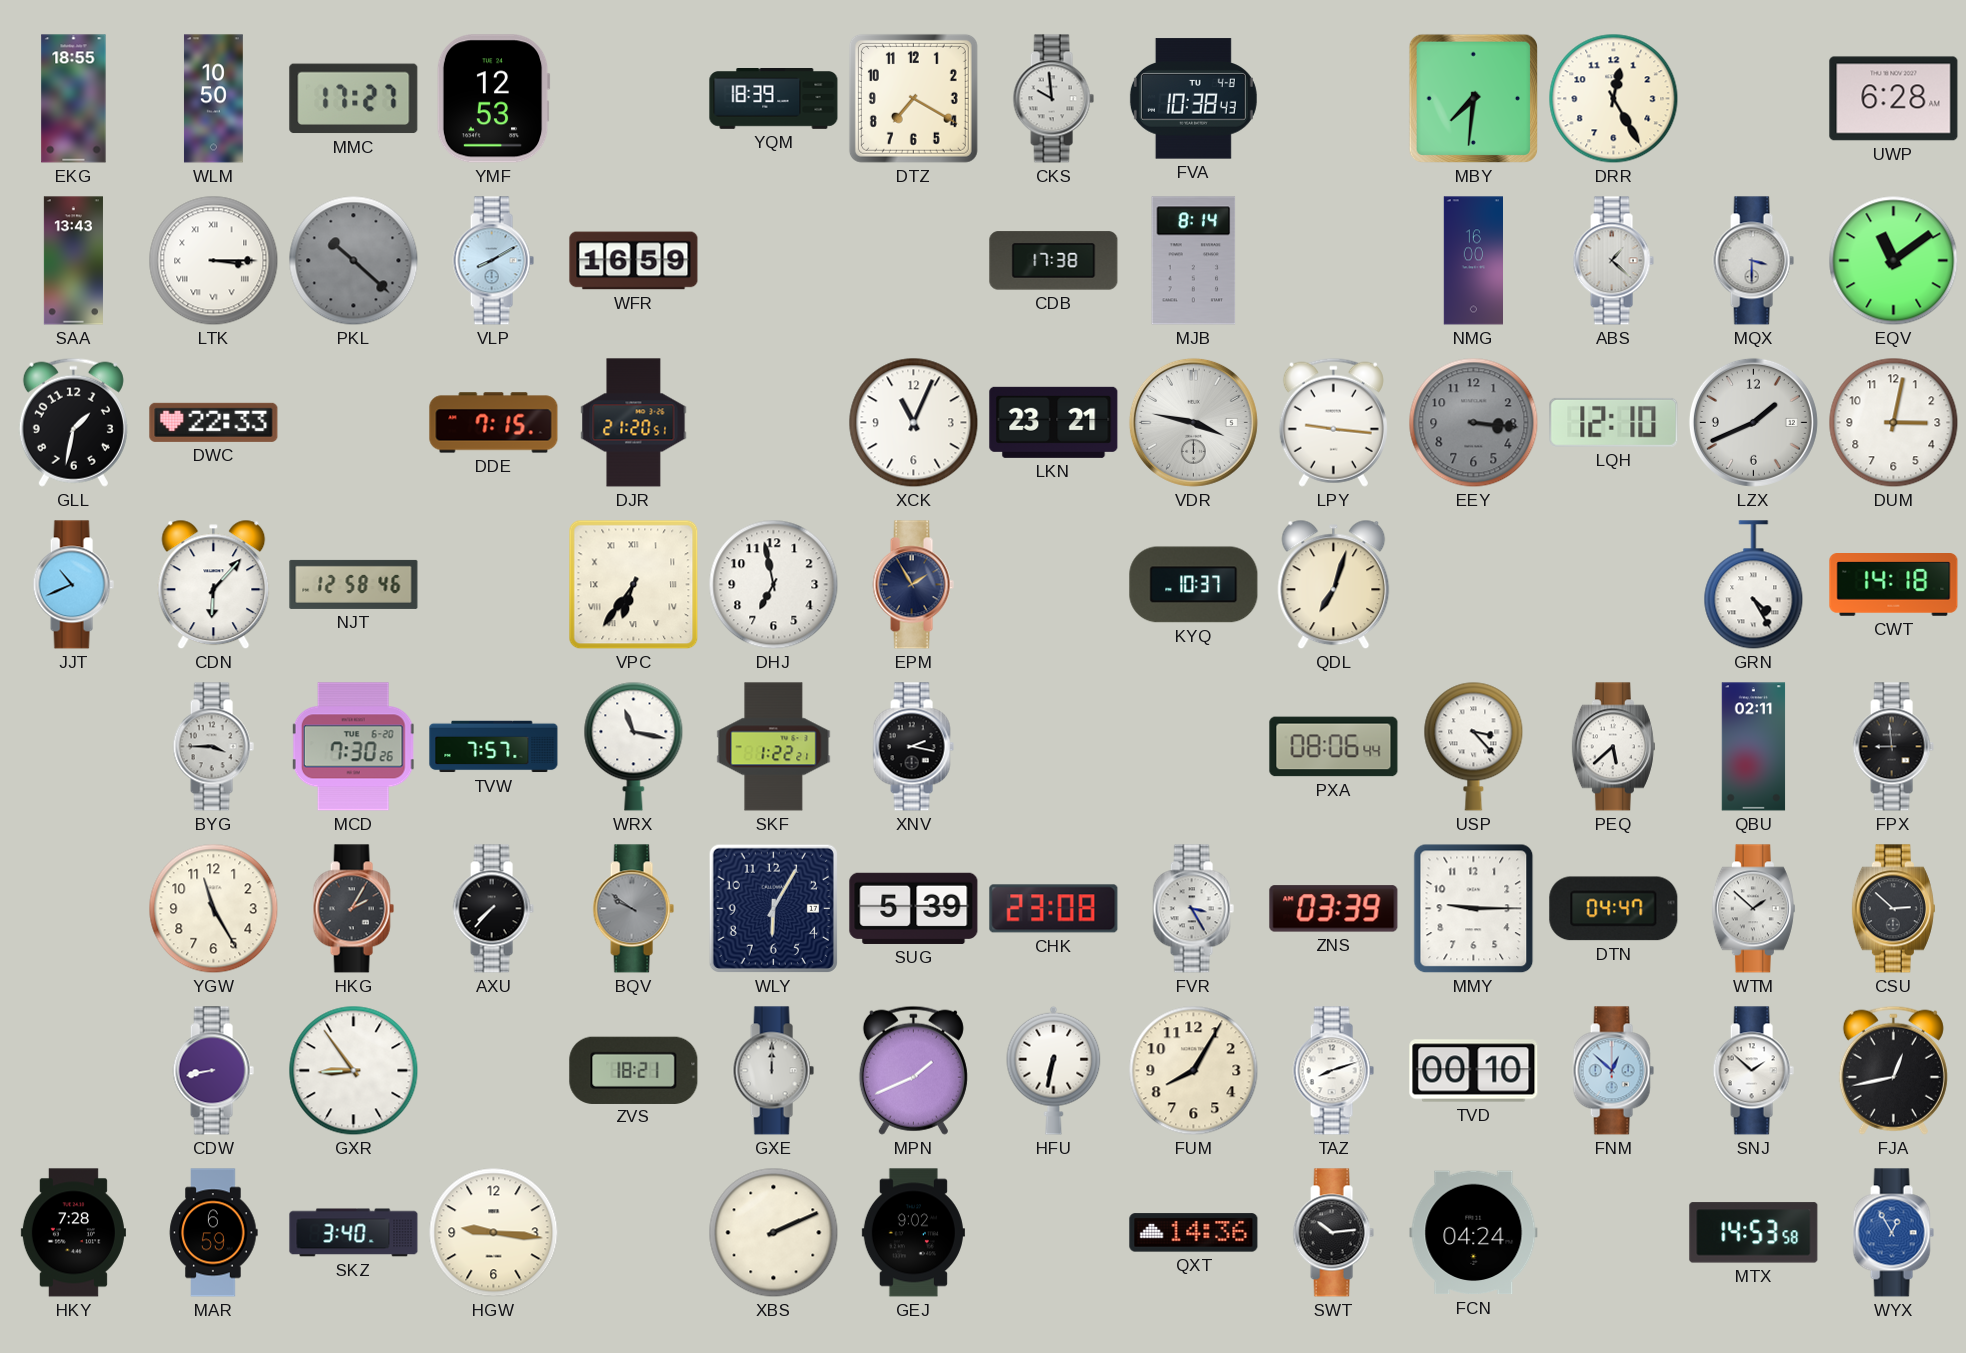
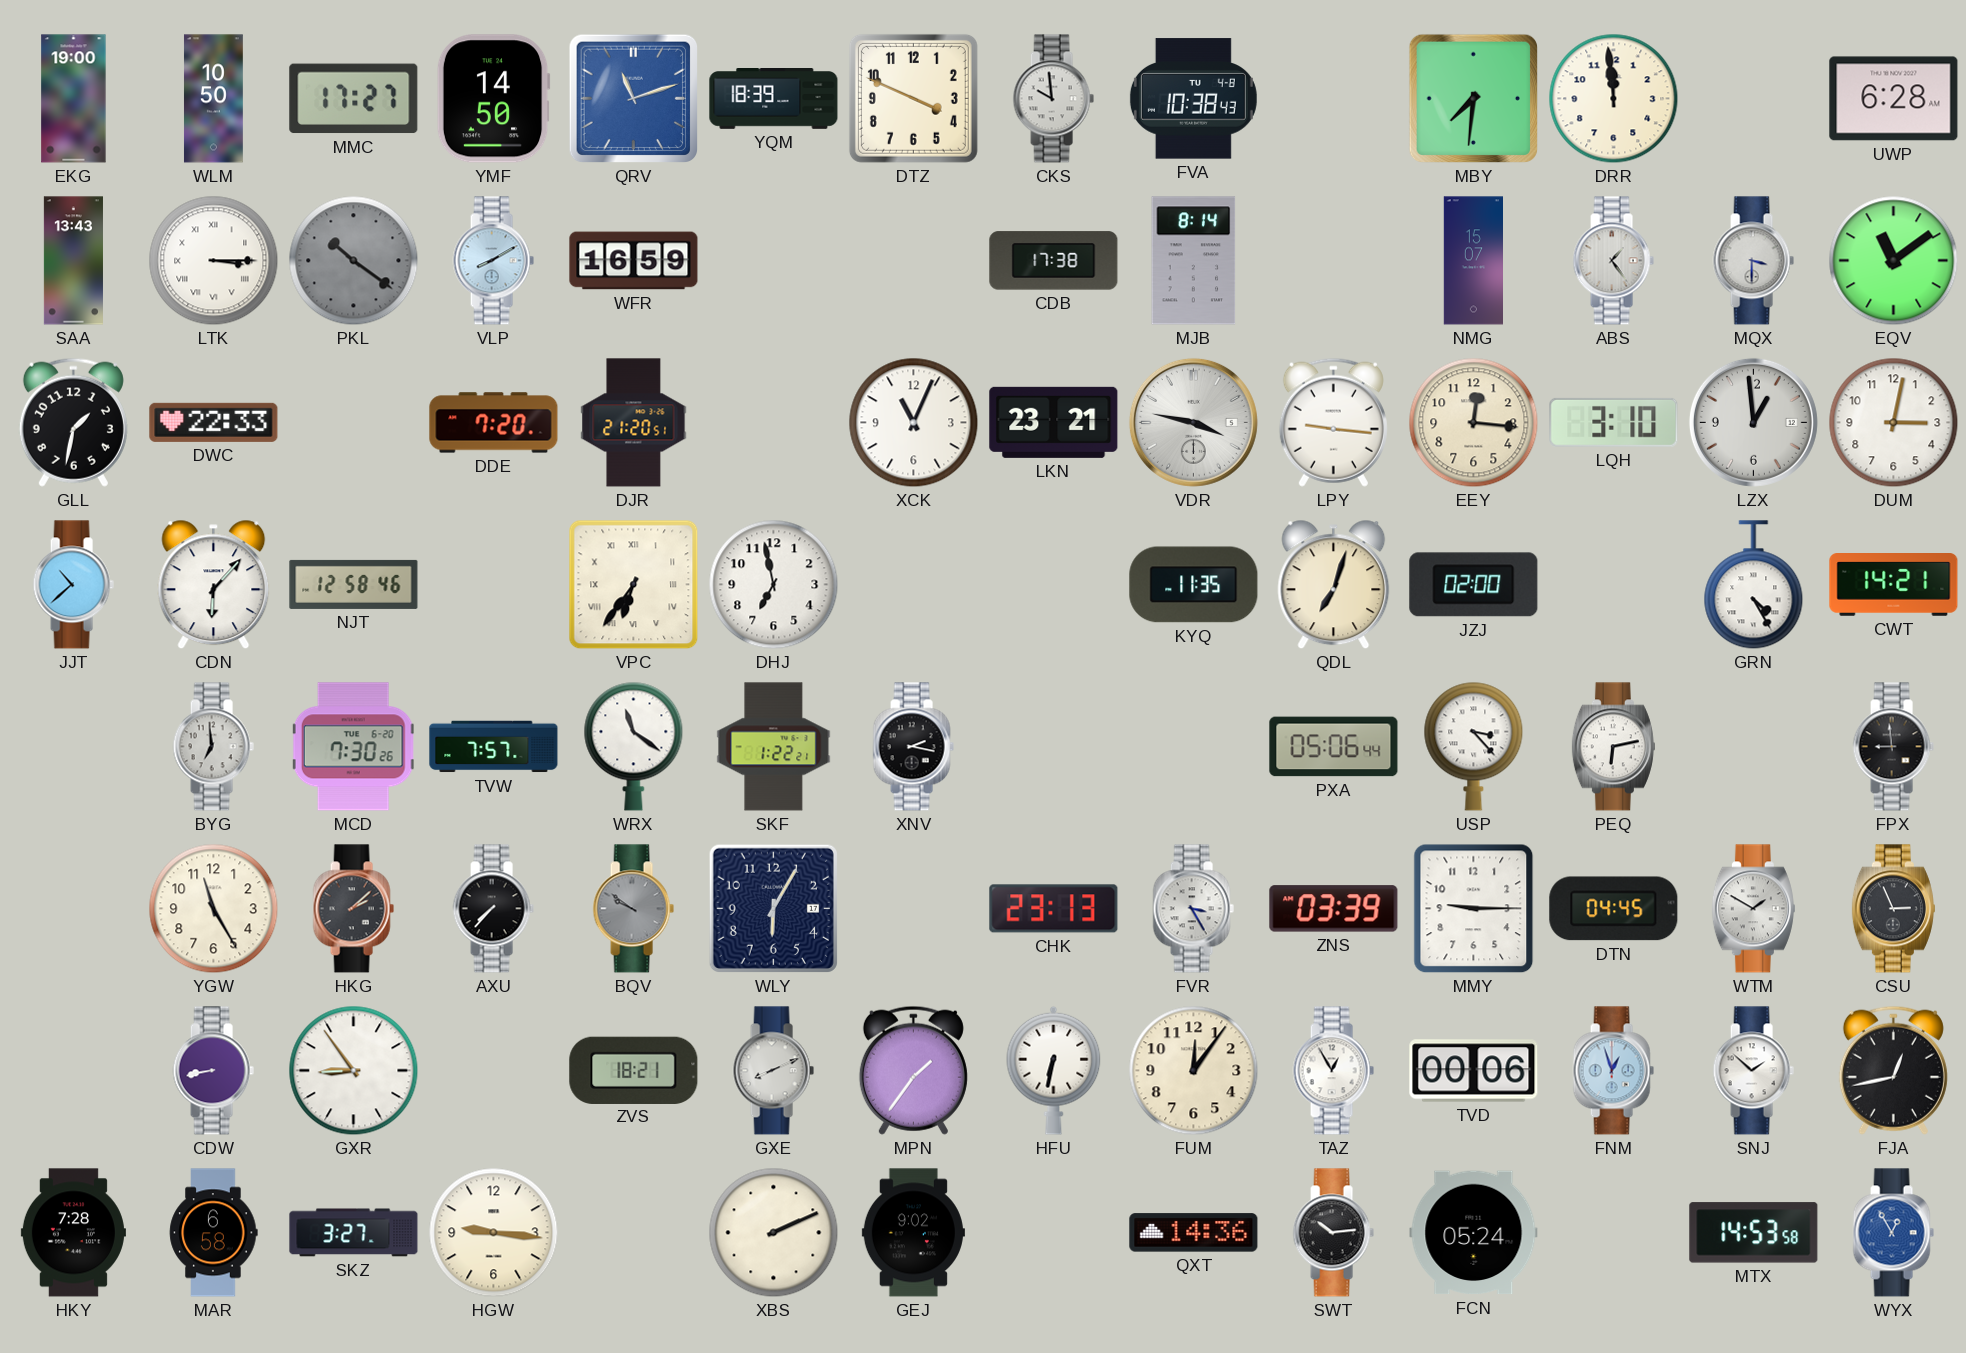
EKG: 18:55 -> 19:00
YMF: 12:53 -> 14:50
QRV: none -> 11:12
DTZ: 7:20 -> 3:49
DRR: 12:25 -> 11:59
PKL: 10:22 -> 10:21
NMG: 16:00 -> 15:07
ABS: 1:22 -> 1:24
DDE: 7:15 -> 7:20
EEY: 3:16 -> 12:16
EEY dial: grey -> cream
LQH: 12:10 -> 3:10
LZX: 1:41 -> 12:59
JJT: 10:41 -> 10:38
EPM: 1:55 -> none
KYQ: 10:37 -> 11:35
JZJ: none -> 02:00
CWT: 14:18 -> 14:21
BYG: 3:45 -> 6:59
WRX: 11:17 -> 11:21
PXA: 08:06 -> 05:06
PEQ: 5:38 -> 6:13
QBU: 02:11 -> none
HKG: 2:05 -> 2:08
SUG: 5:39 -> none
CHK: 23:08 -> 23:13
DTN: 04:47 -> 04:45
WTM: 1:52 -> 1:50
CSU: 2:52 -> 2:56
GXE: 12:00 -> 8:11
MPN: 1:41 -> 1:36
FUM: 8:05 -> 12:06
TAZ: 8:12 -> 12:55
TVD: 00:10 -> 00:06
FNM: 12:52 -> 12:57
MAR: 6:59 -> 6:58
SKZ: 3:40 -> 3:27
FCN: 04:24 -> 05:24
